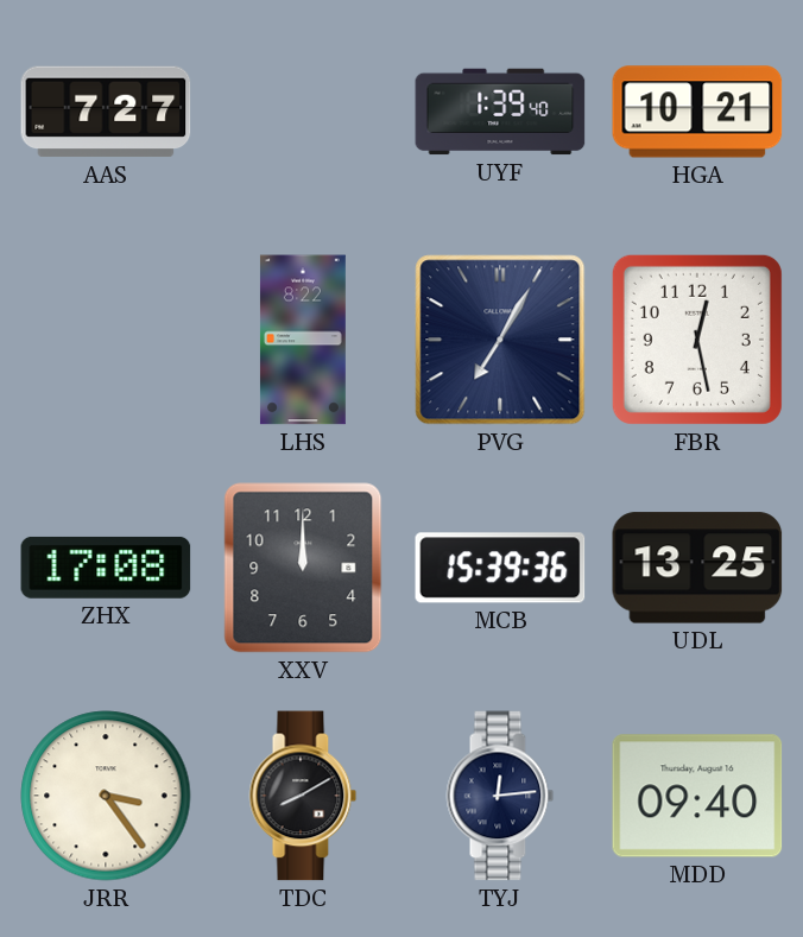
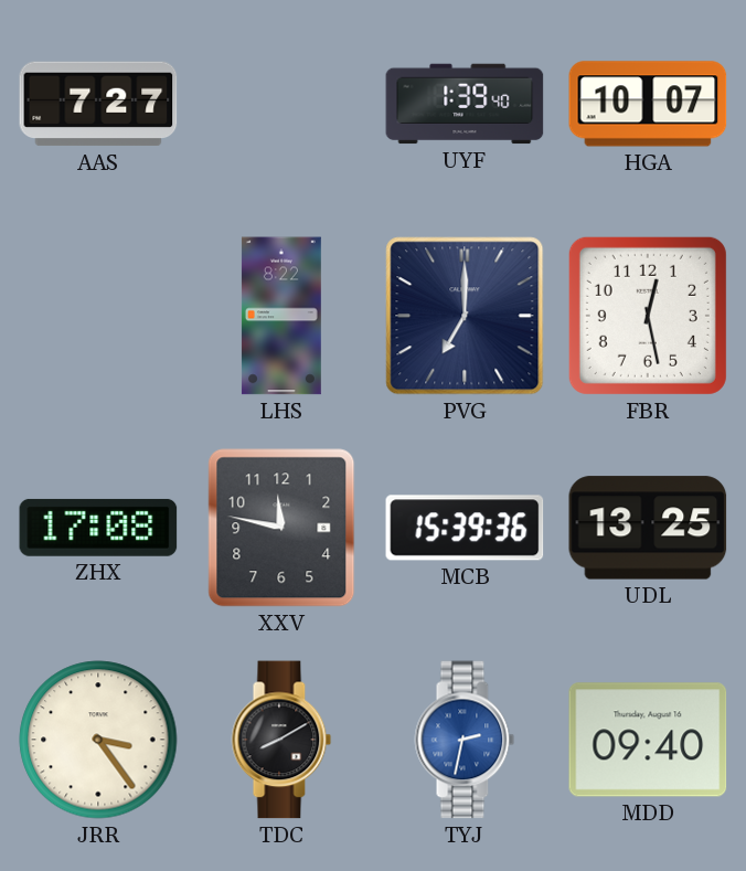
HGA: 10:21 -> 10:07
PVG: 7:05 -> 7:00
XXV: 12:00 -> 11:47
TYJ: 12:14 -> 2:32
TYJ dial: navy -> blue
